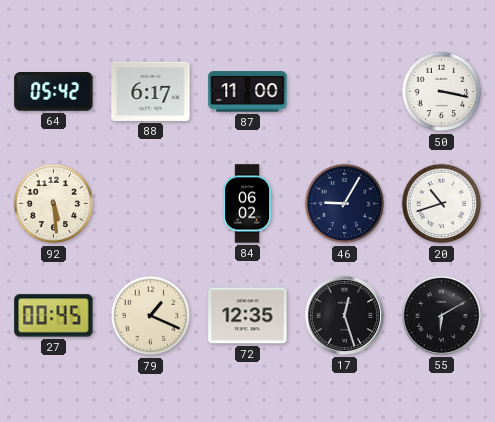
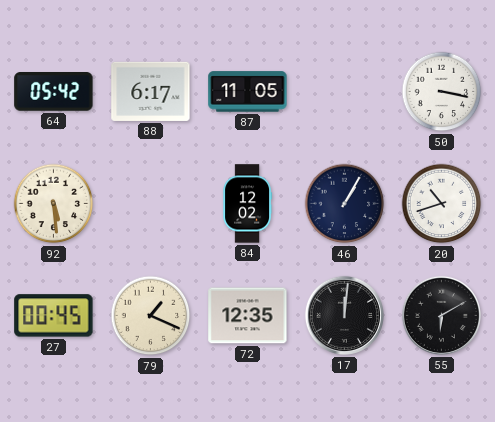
87: 11:00 -> 11:05
84: 06:02 -> 12:02
46: 9:05 -> 1:05
17: 12:27 -> 12:01
